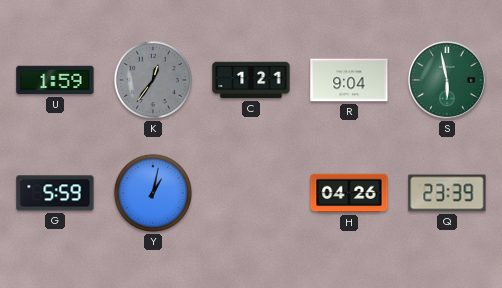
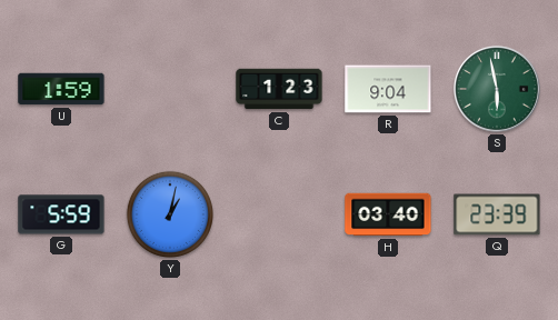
K: 12:36 -> none
C: 1:21 -> 1:23
H: 04:26 -> 03:40
